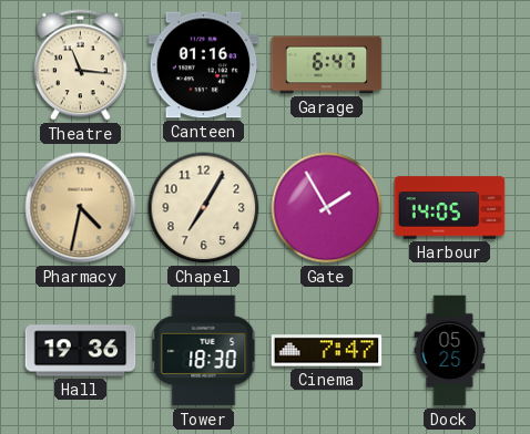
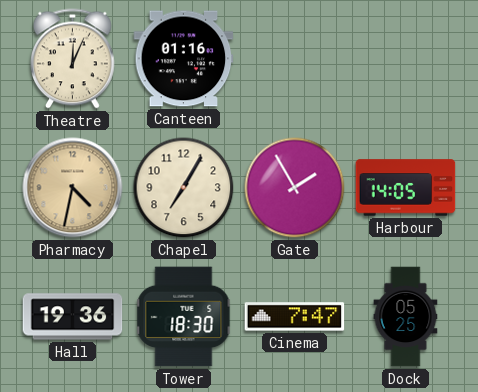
Theatre: 11:16 -> 12:04
Garage: 6:47 -> none
